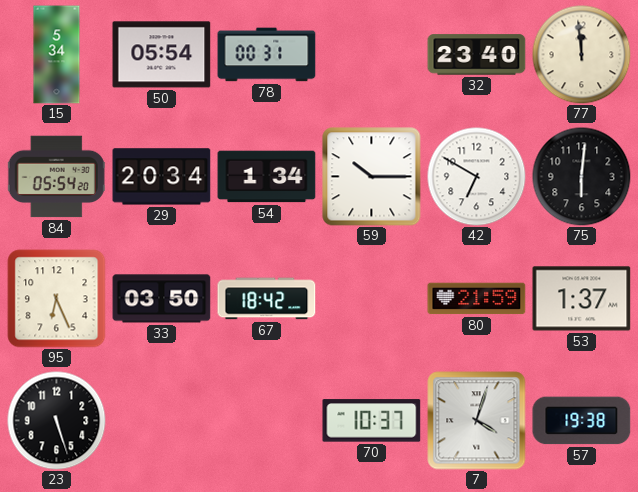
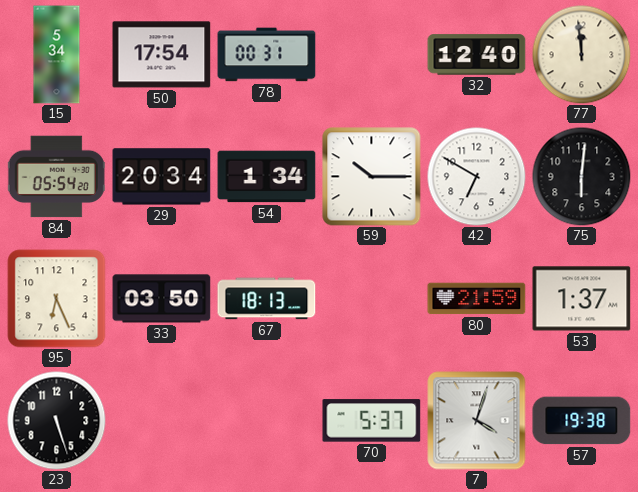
50: 05:54 -> 17:54
32: 23:40 -> 12:40
67: 18:42 -> 18:13
70: 10:37 -> 5:37
